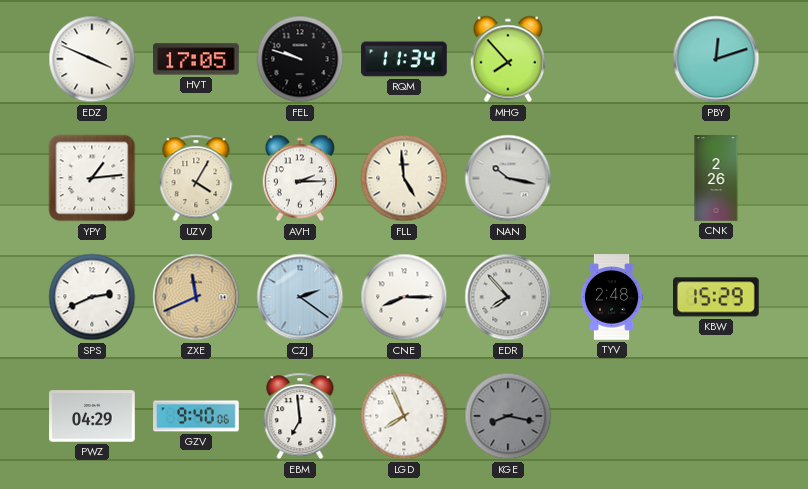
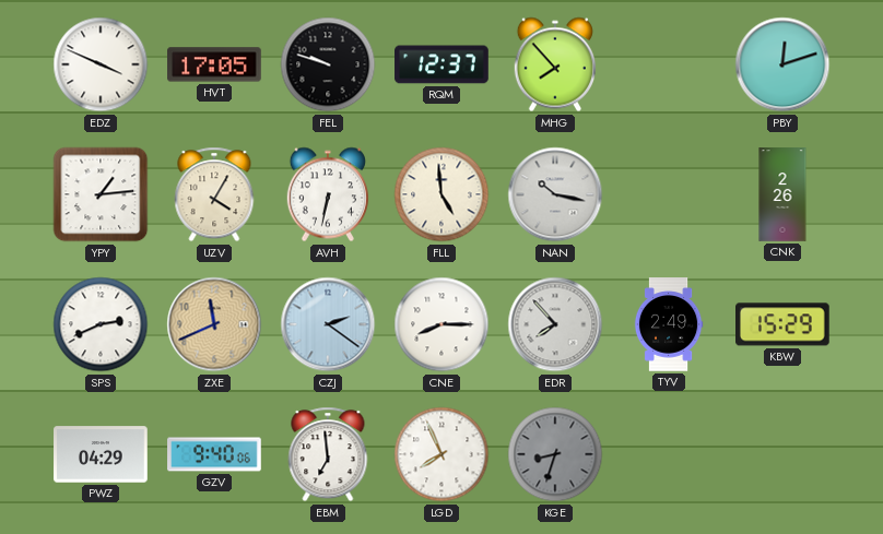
RQM: 11:34 -> 12:37
AVH: 2:15 -> 6:32
TYV: 2:48 -> 2:49
KGE: 8:17 -> 8:33
